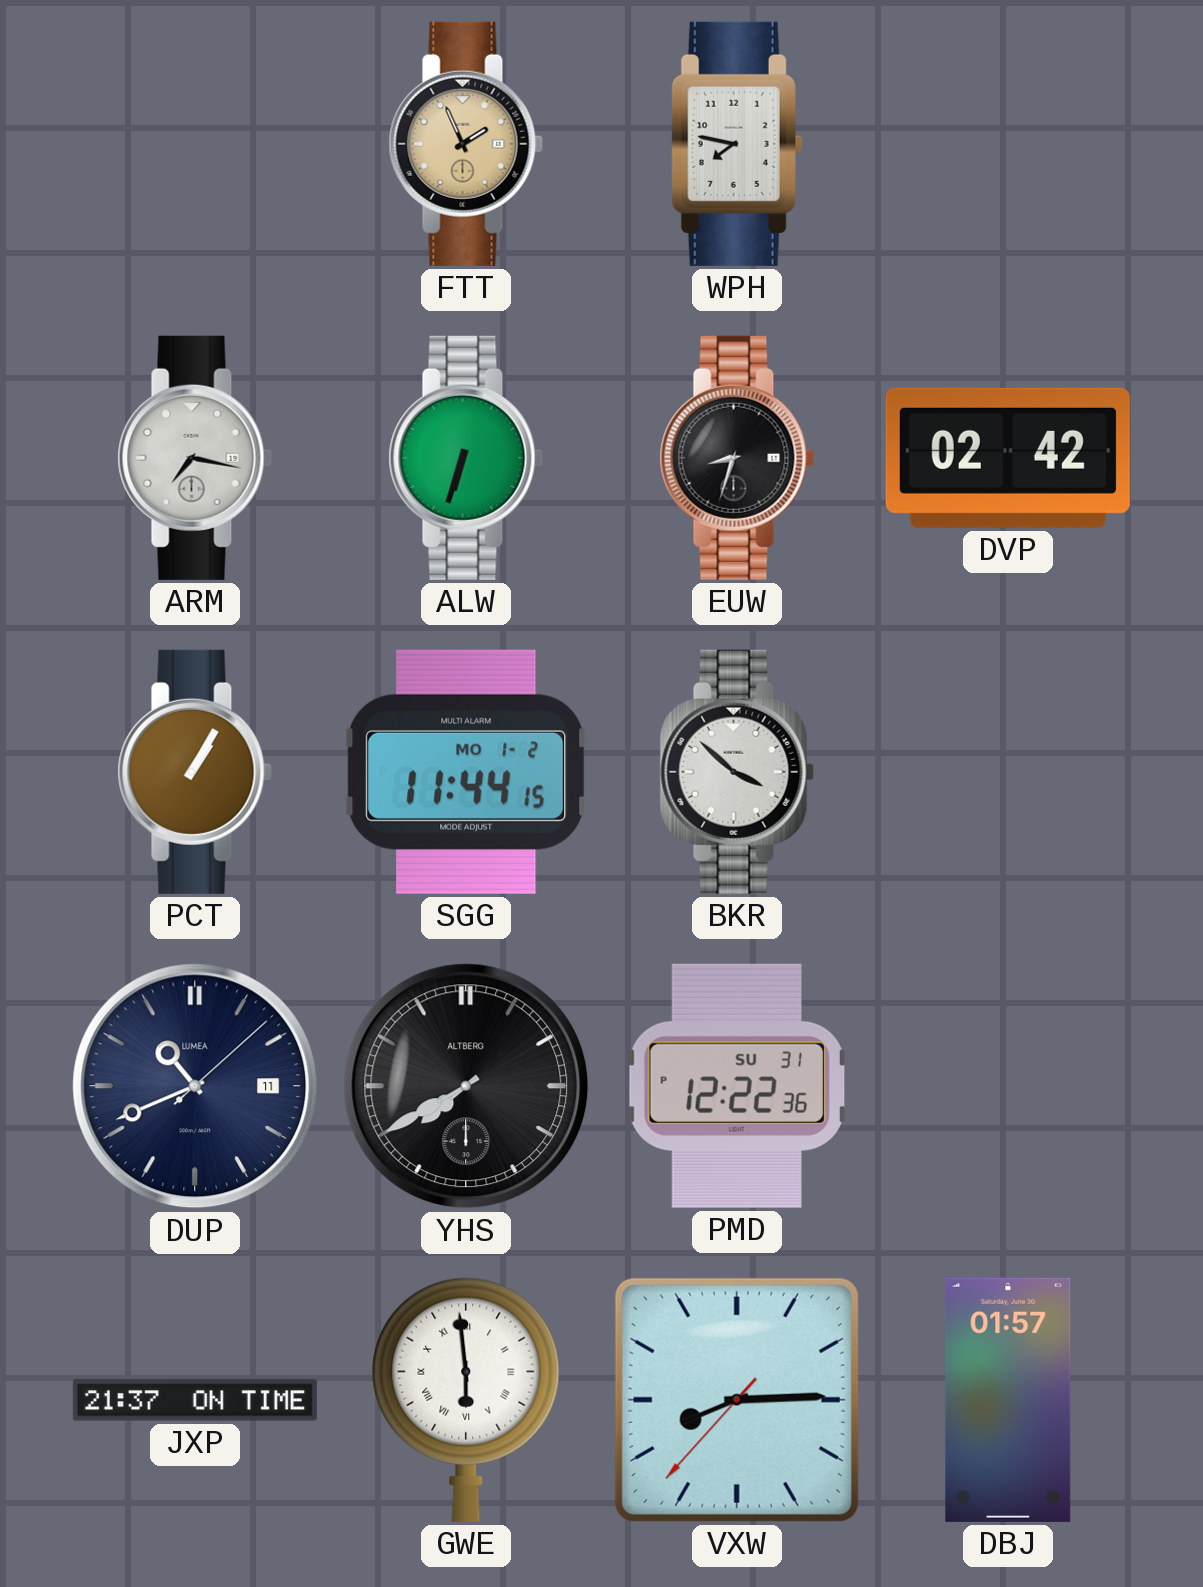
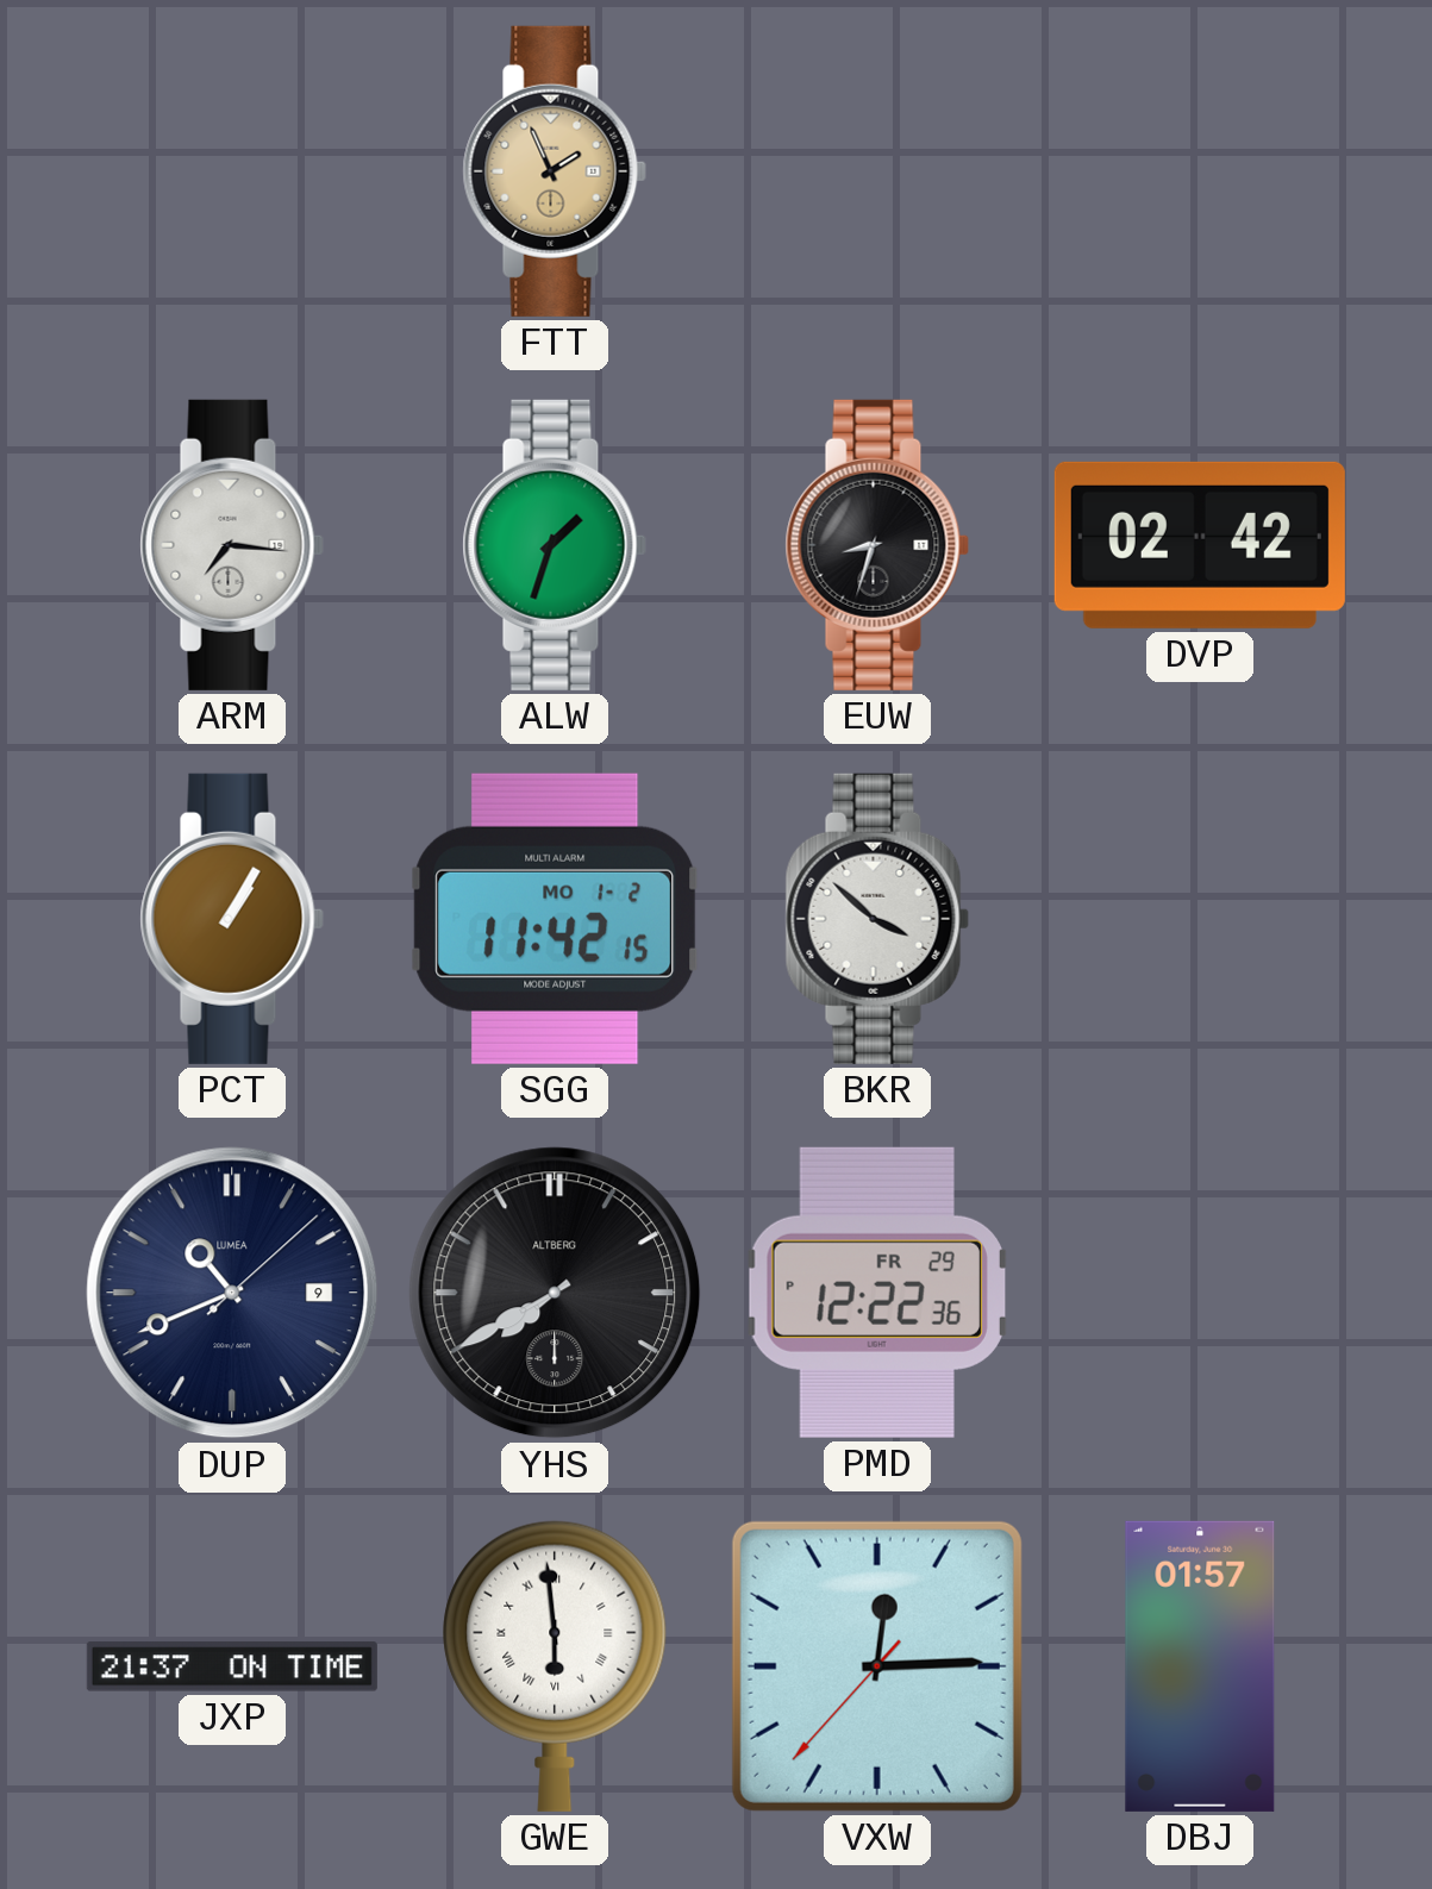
WPH: 7:47 -> none
ARM: 7:17 -> 7:16
ALW: 6:33 -> 1:33
SGG: 11:44 -> 11:42
DUP date: 11 -> 9
PMD date: SU 31 -> FR 29
VXW: 8:14 -> 12:14
